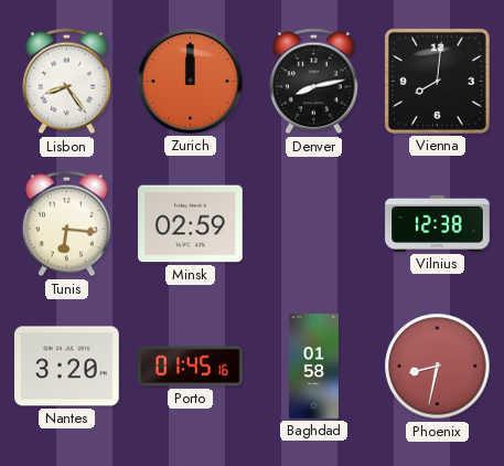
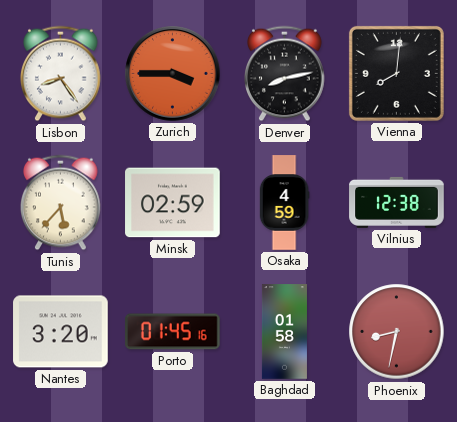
Zurich: 12:00 -> 3:45
Tunis: 6:16 -> 5:37
Osaka: none -> 4:59
